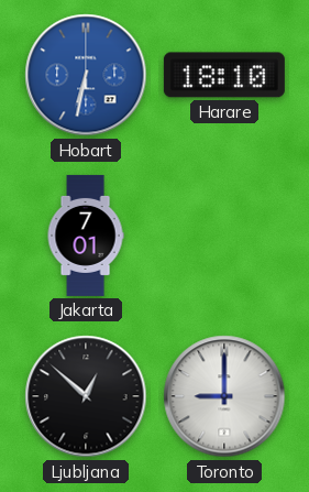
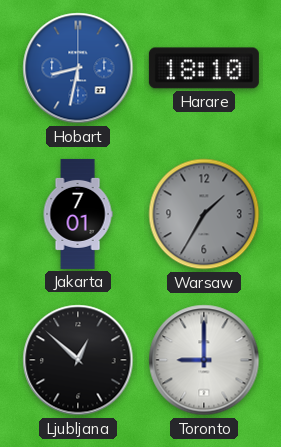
Hobart: 6:32 -> 8:32
Warsaw: none -> 1:35
